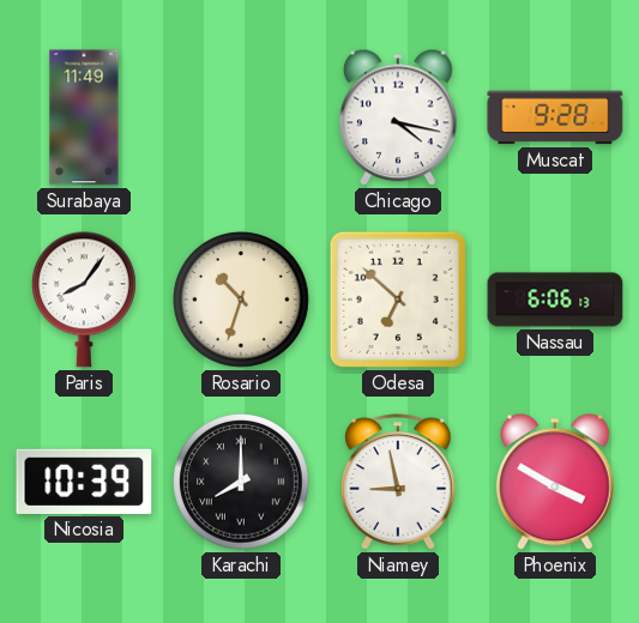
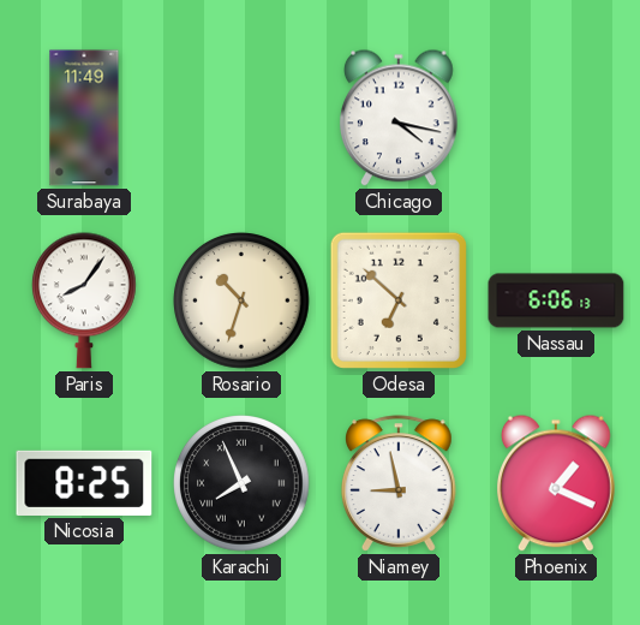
Muscat: 9:28 -> none
Nicosia: 10:39 -> 8:25
Karachi: 8:00 -> 7:56
Phoenix: 3:50 -> 1:19
